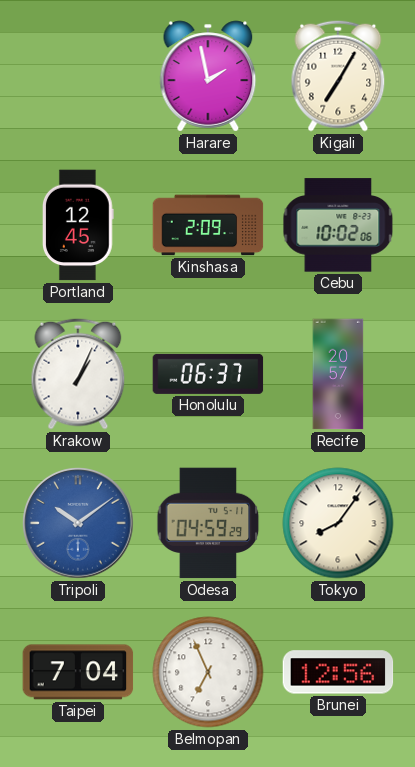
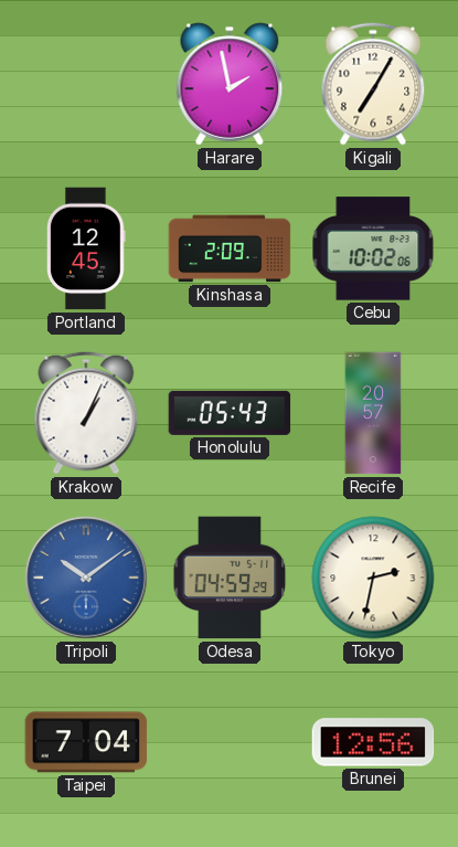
Honolulu: 06:37 -> 05:43
Tokyo: 8:06 -> 2:32
Belmopan: 6:56 -> none
